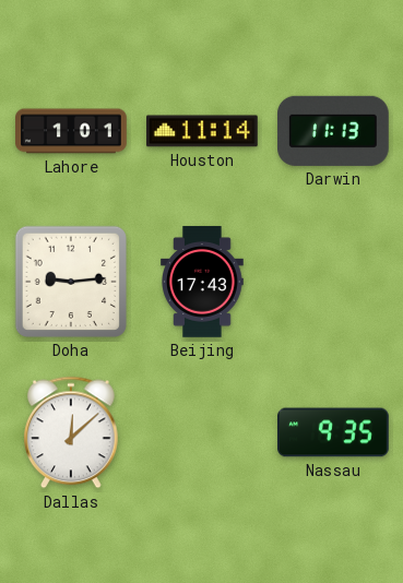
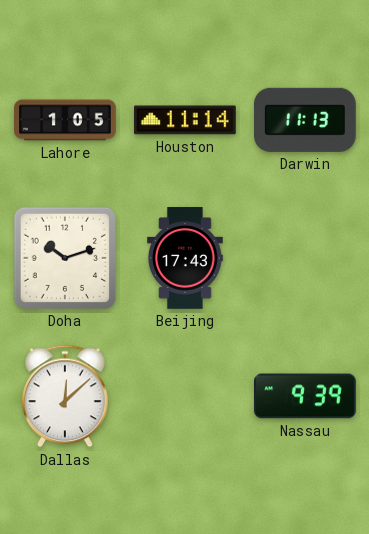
Lahore: 1:01 -> 1:05
Doha: 9:14 -> 10:12
Nassau: 9:35 -> 9:39
